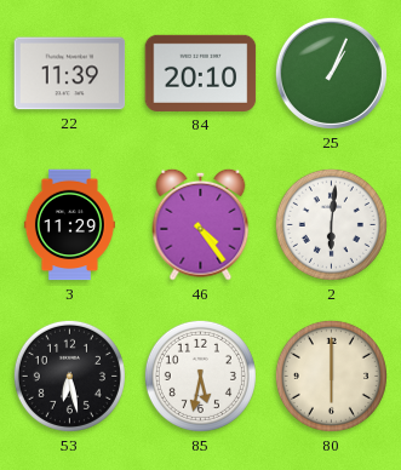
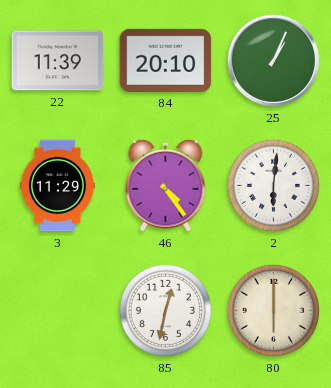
53: 6:28 -> none
85: 5:32 -> 12:32
